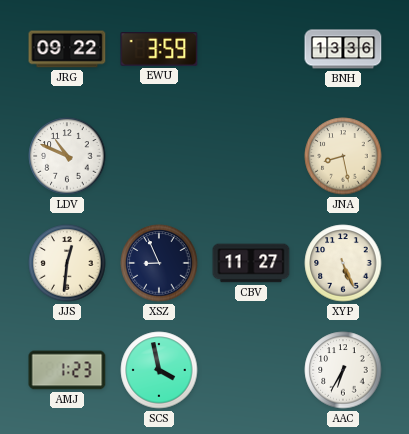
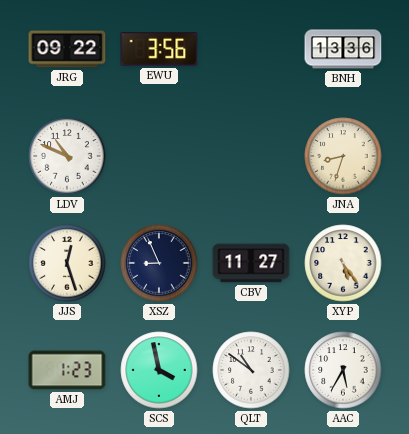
EWU: 3:59 -> 3:56
JNA: 8:28 -> 8:33
JJS: 12:31 -> 12:27
XYP: 5:26 -> 5:24
QLT: none -> 10:51
AAC: 6:35 -> 5:35
